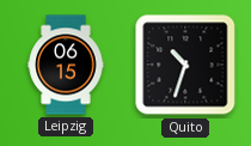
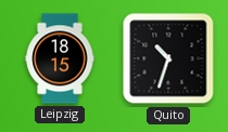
Leipzig: 06:15 -> 18:15
